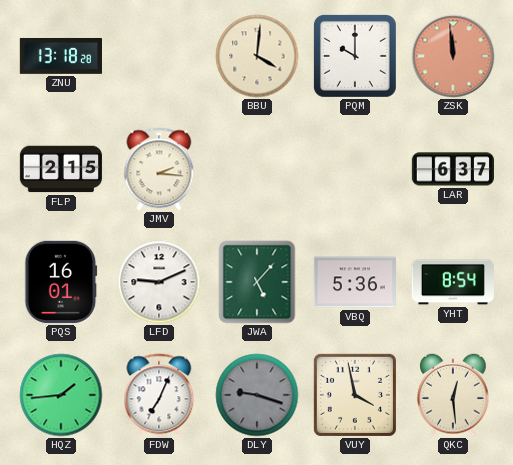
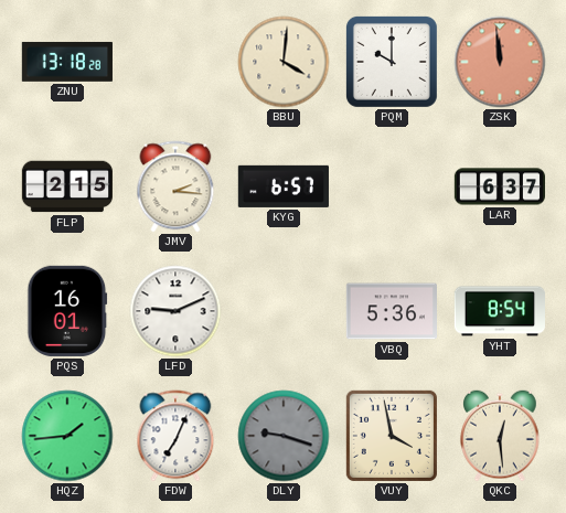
KYG: none -> 6:57
JWA: 5:07 -> none
